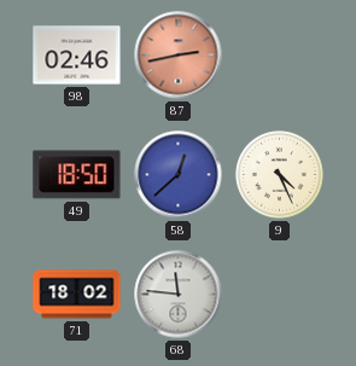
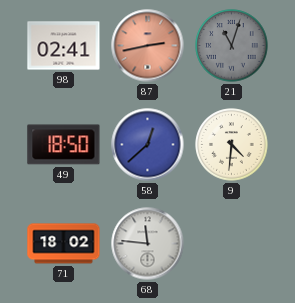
98: 02:46 -> 02:41
21: none -> 11:03
9: 4:26 -> 4:31
